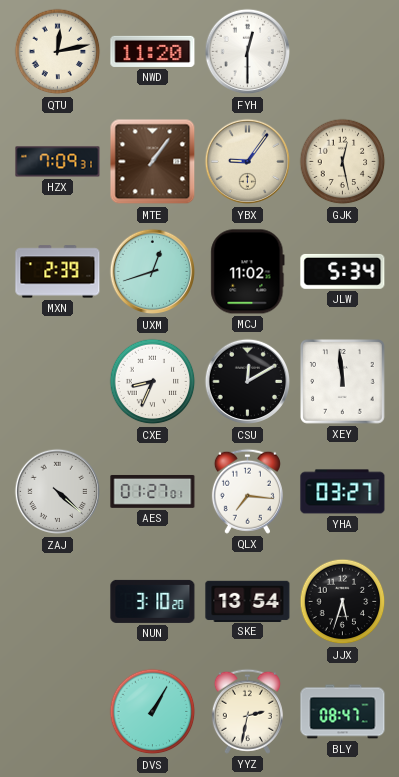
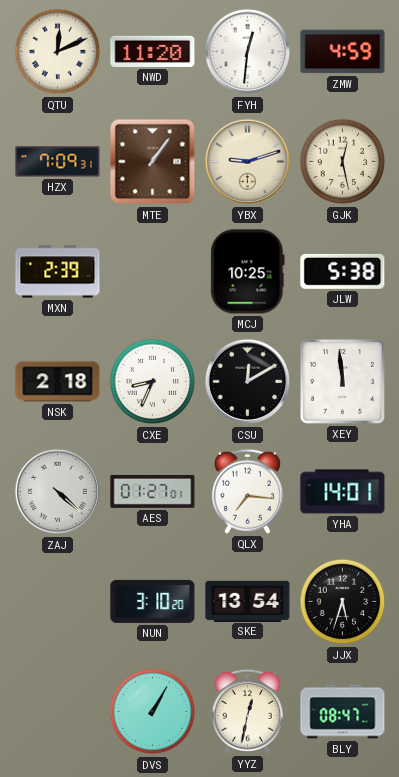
QTU: 12:13 -> 12:11
FYH: 12:30 -> 12:31
ZMW: none -> 4:59
YBX: 9:06 -> 9:12
UXM: 12:42 -> none
MCJ: 11:02 -> 10:25
JLW: 5:34 -> 5:38
NSK: none -> 2:18
YHA: 03:27 -> 14:01
YYZ: 2:32 -> 12:32
